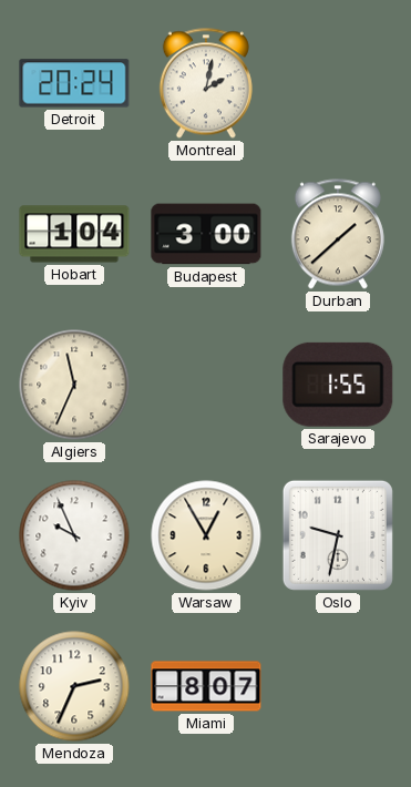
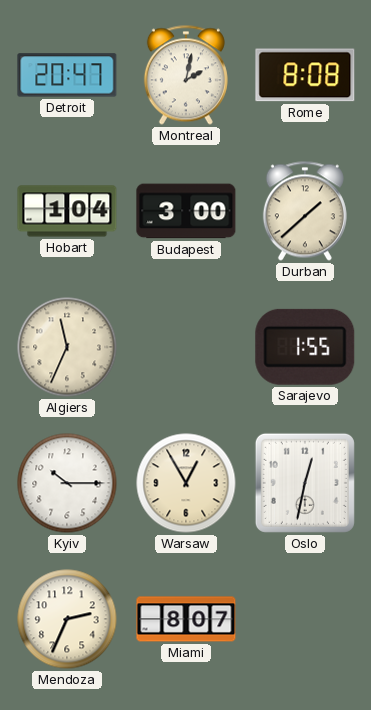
Detroit: 20:24 -> 20:47
Rome: none -> 8:08
Kyiv: 9:56 -> 10:15
Oslo: 9:32 -> 12:32
